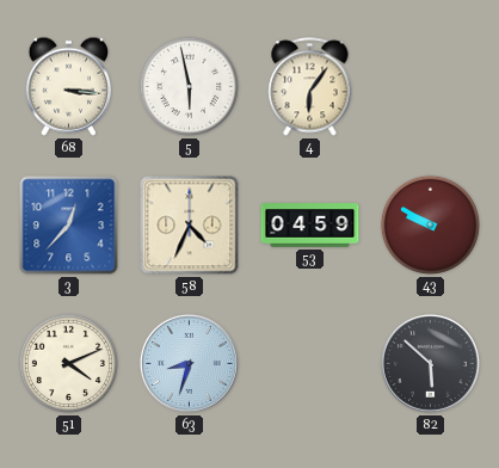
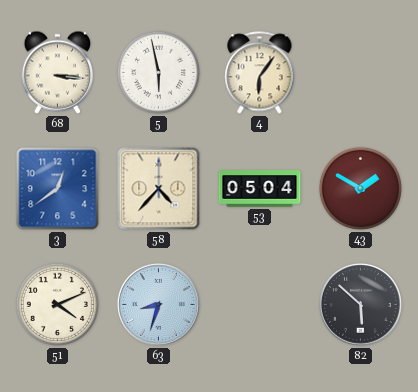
3: 12:37 -> 12:39
58: 4:34 -> 4:37
53: 04:59 -> 05:04
43: 9:50 -> 1:50
